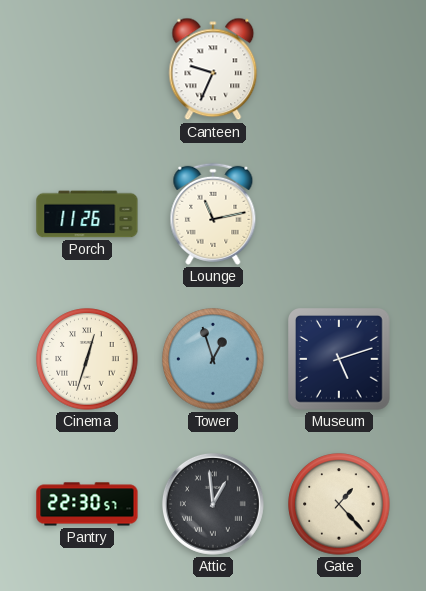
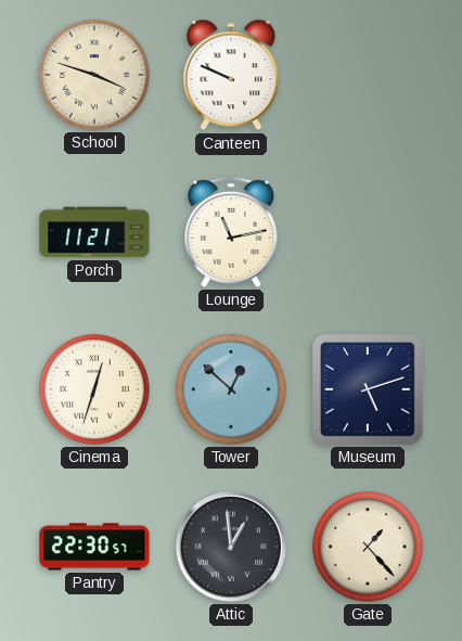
School: none -> 3:48
Canteen: 9:34 -> 9:49
Porch: 11:26 -> 11:21
Tower: 12:57 -> 12:52
